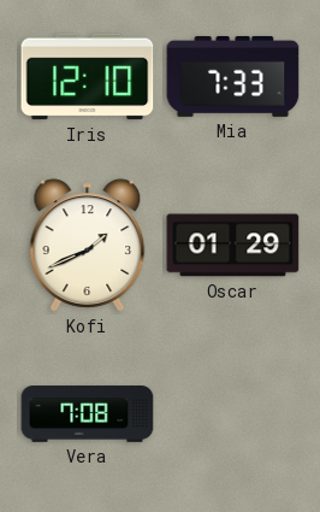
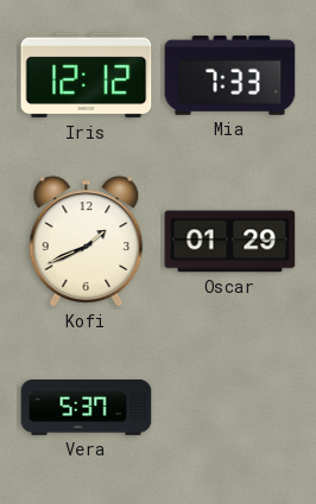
Iris: 12:10 -> 12:12
Vera: 7:08 -> 5:37
